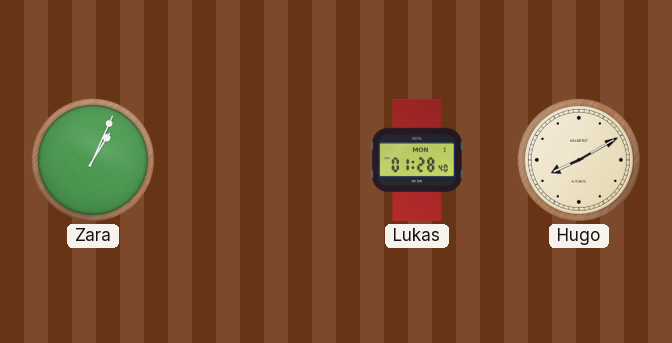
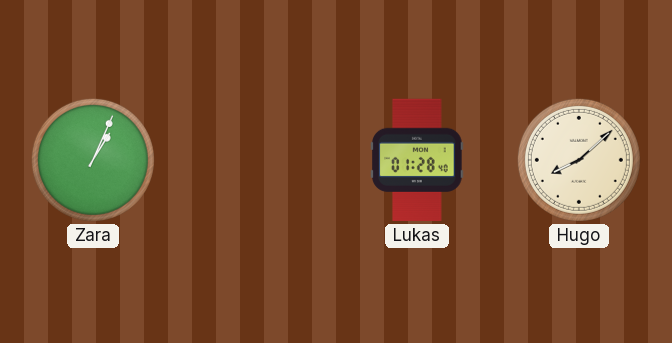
Hugo: 8:10 -> 8:08
